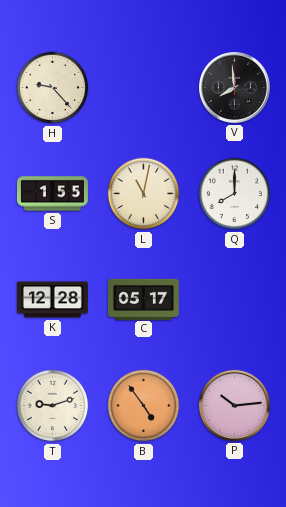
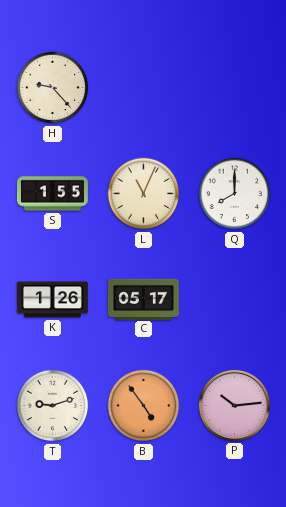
V: 7:59 -> none
L: 11:02 -> 11:04
K: 12:28 -> 1:26
